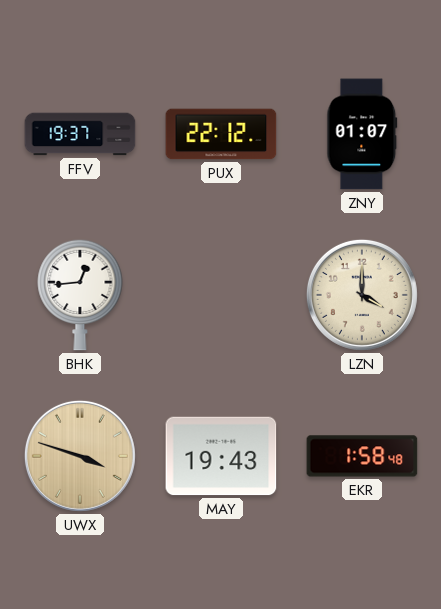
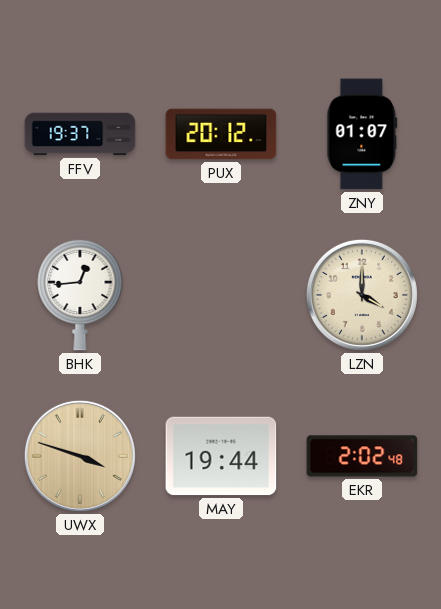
PUX: 22:12 -> 20:12
MAY: 19:43 -> 19:44
EKR: 1:58 -> 2:02
